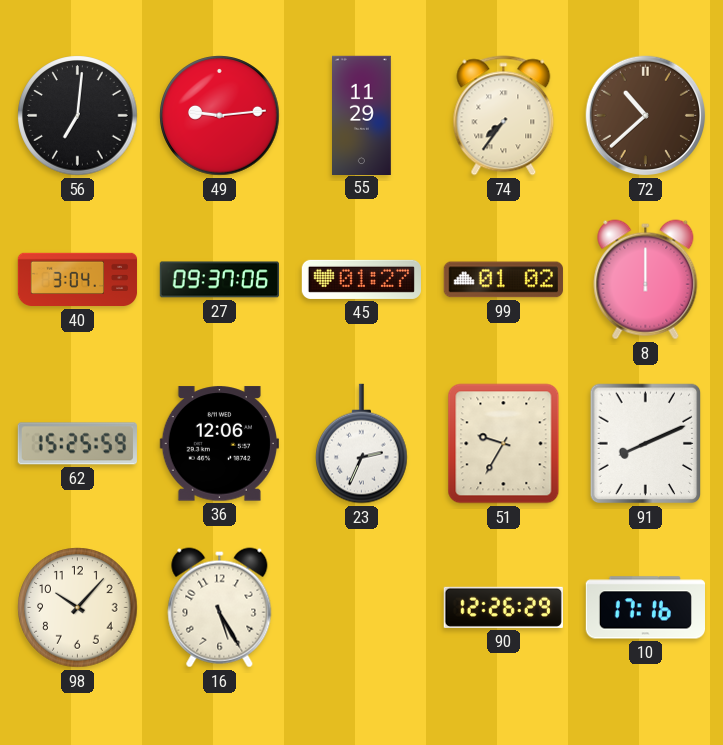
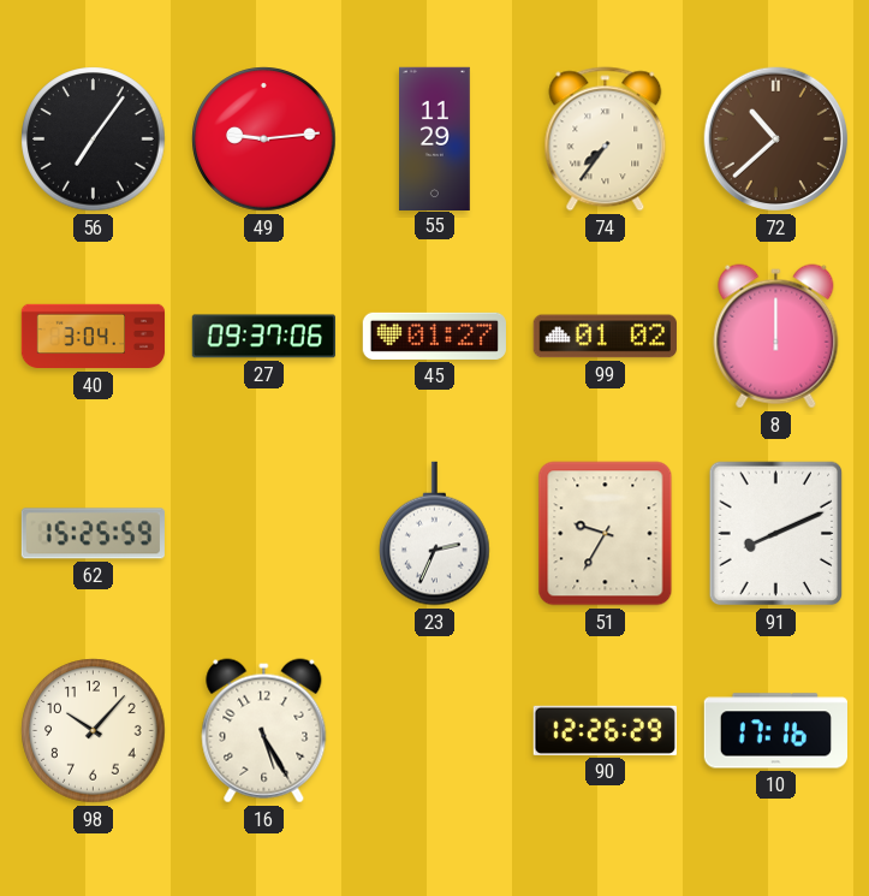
56: 7:01 -> 7:06
36: 12:06 -> none
